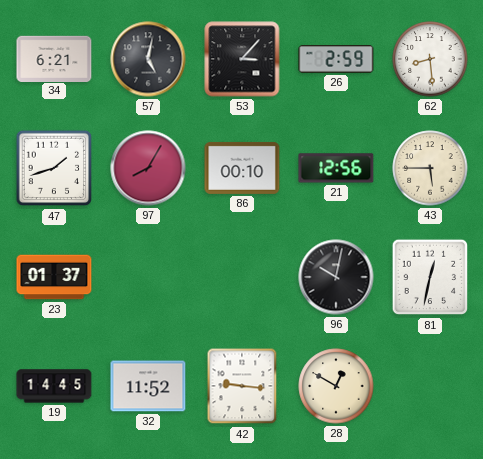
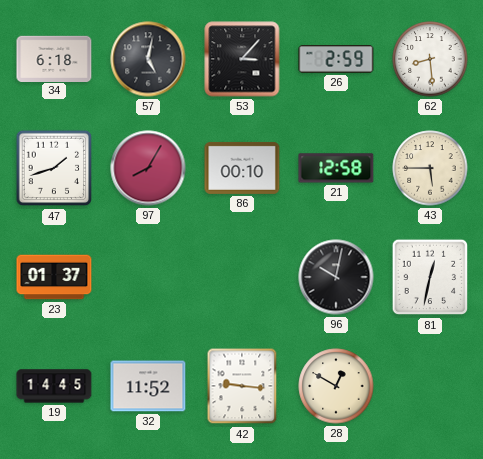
34: 6:21 -> 6:18
21: 12:56 -> 12:58
